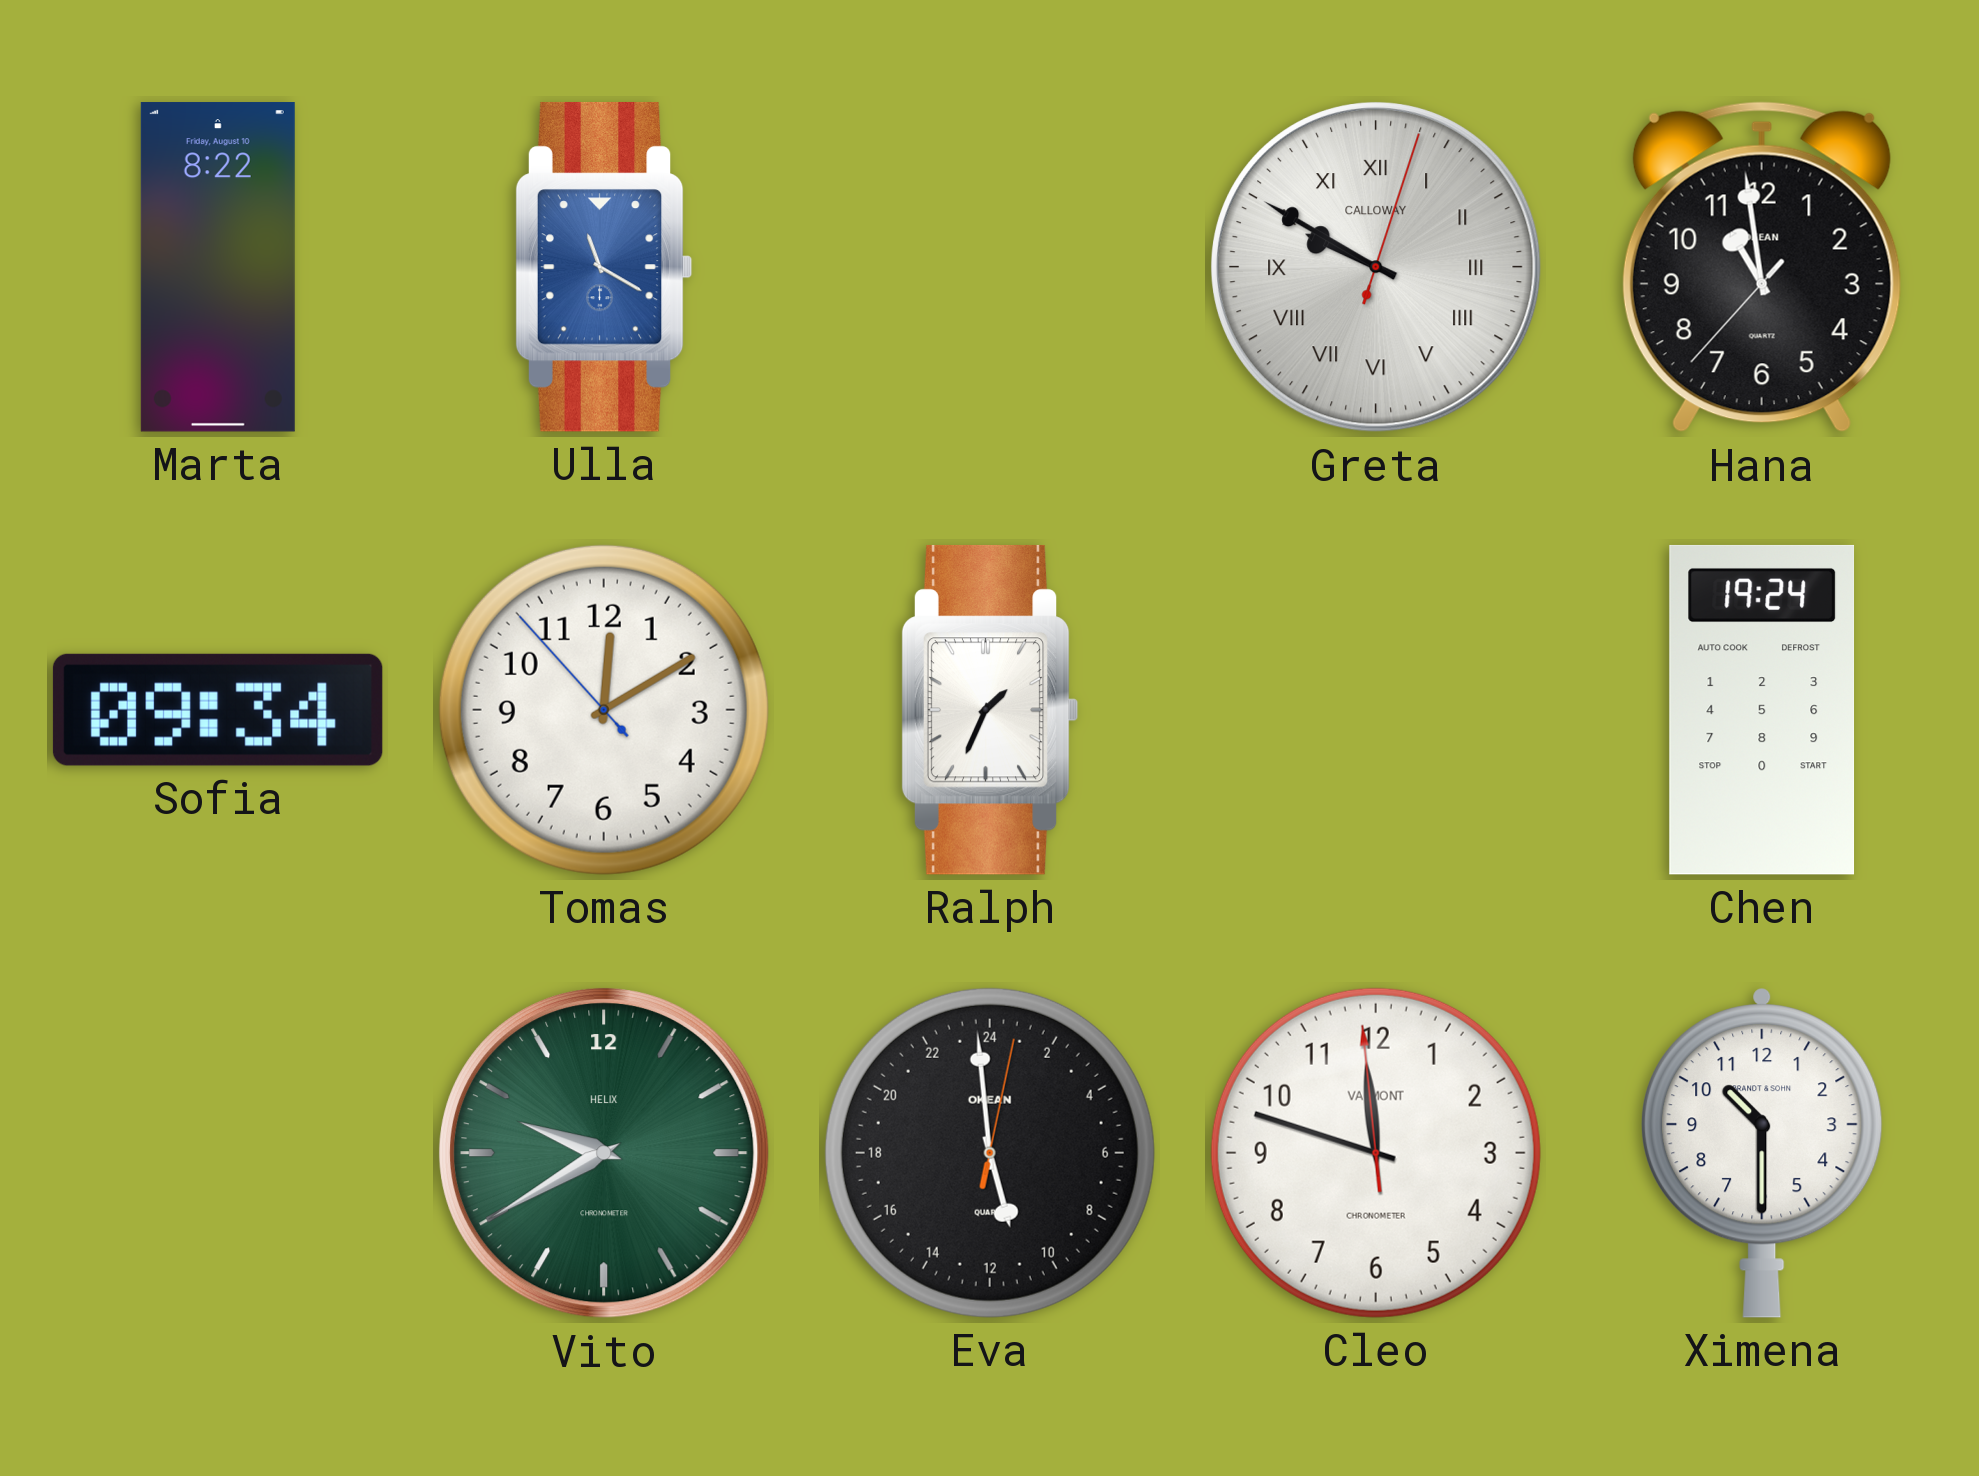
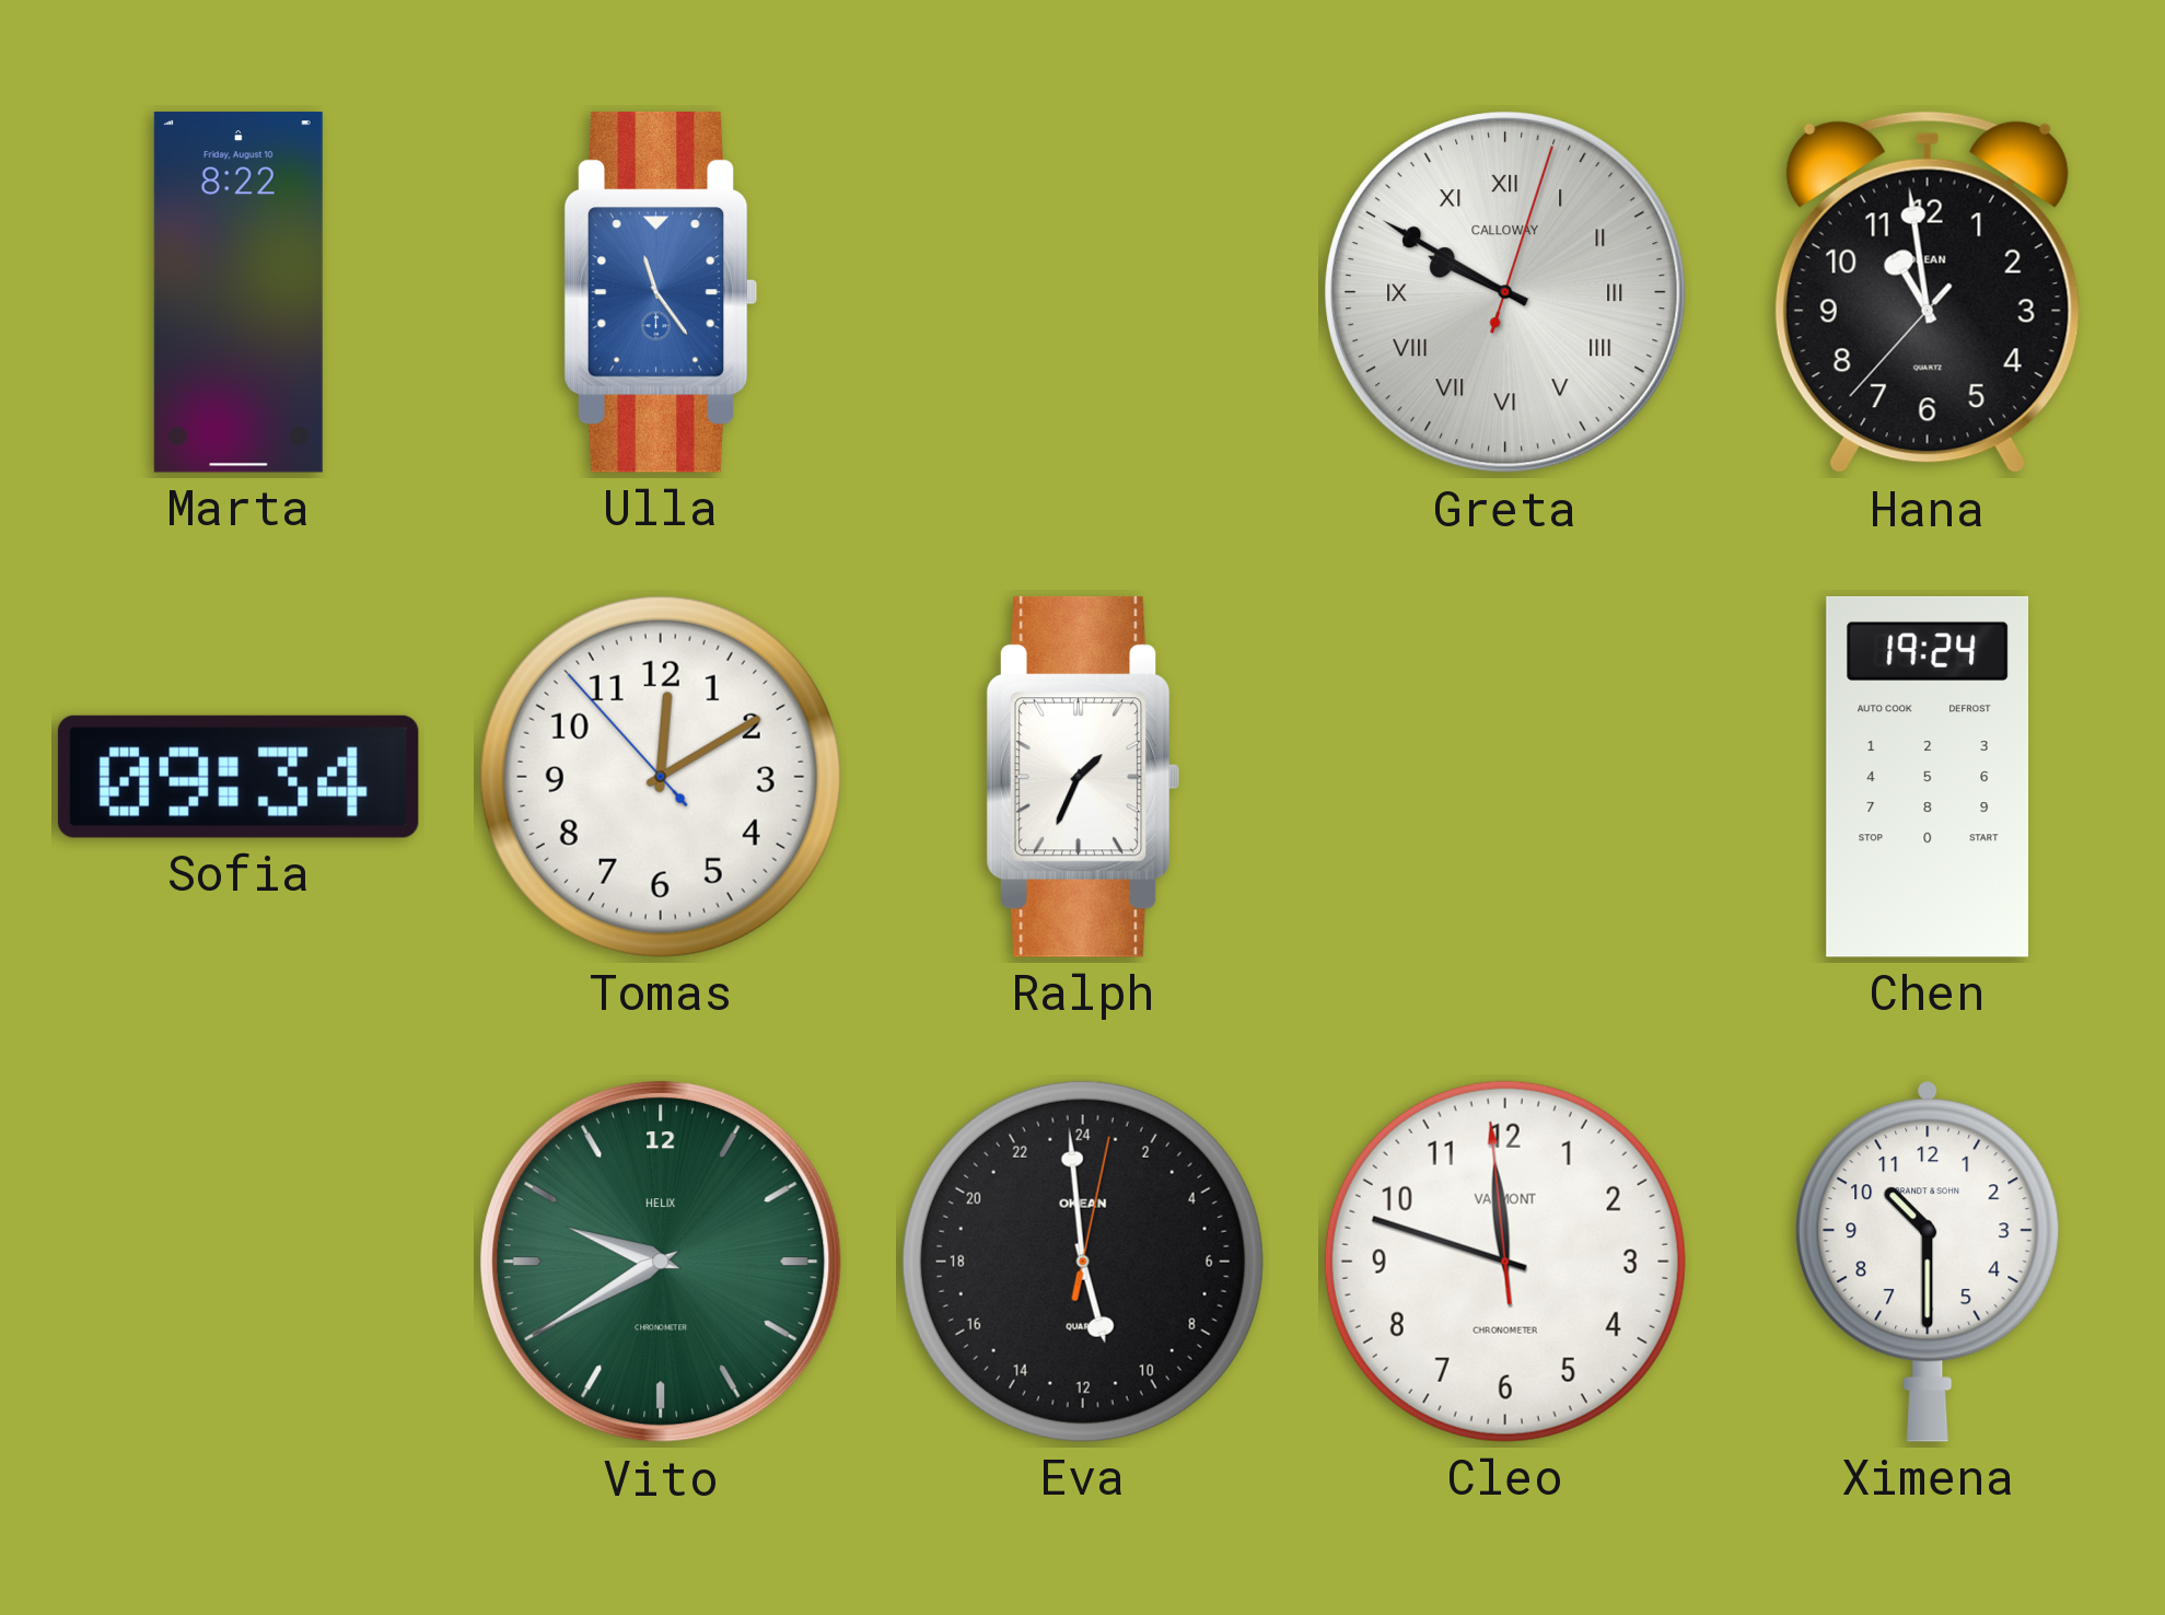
Ulla: 11:20 -> 11:24
